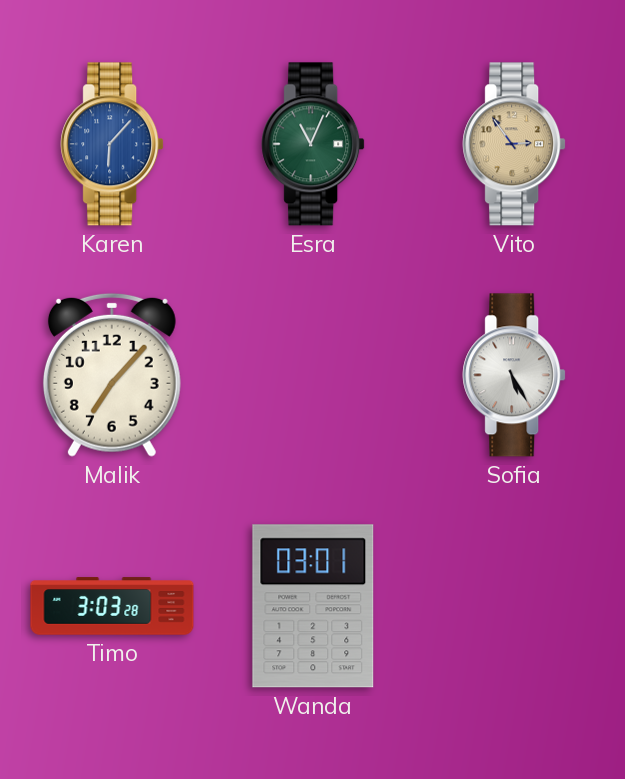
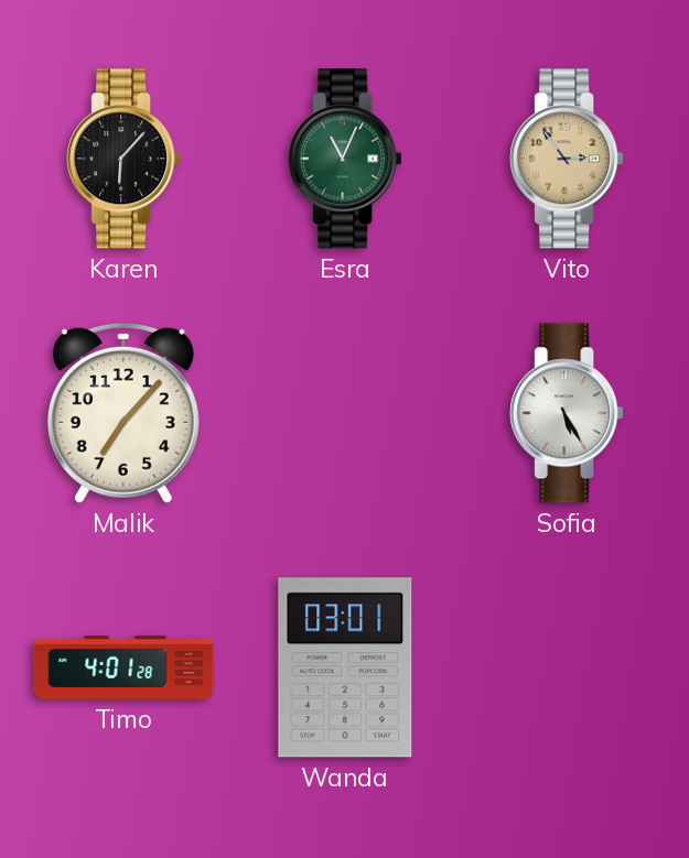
Karen dial: blue -> black
Timo: 3:03 -> 4:01
